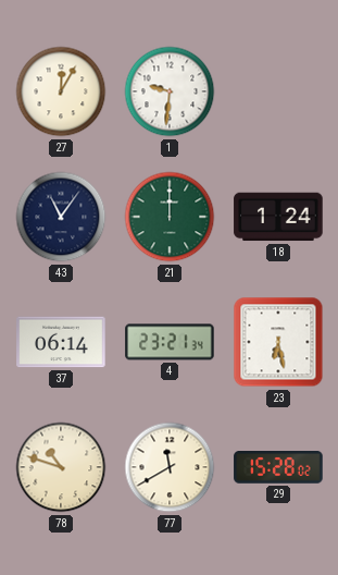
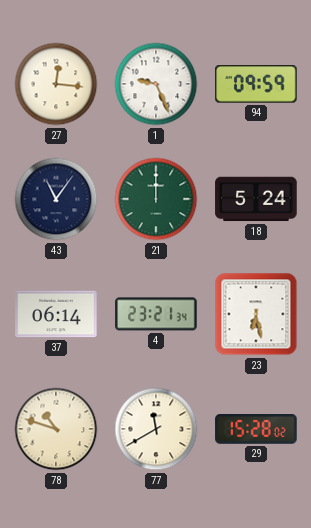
27: 12:05 -> 12:16
1: 9:31 -> 9:26
94: none -> 09:59
18: 1:24 -> 5:24
